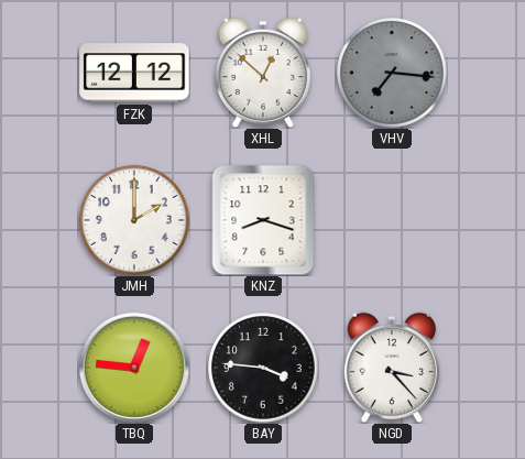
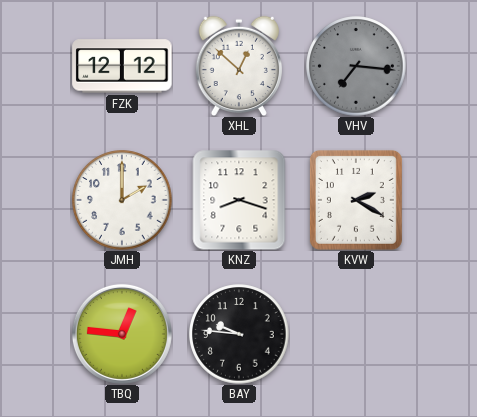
KVW: none -> 2:20
BAY: 3:46 -> 9:46
NGD: 3:23 -> none
